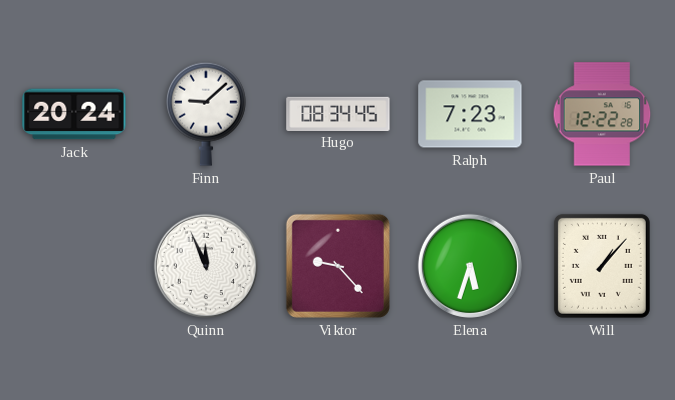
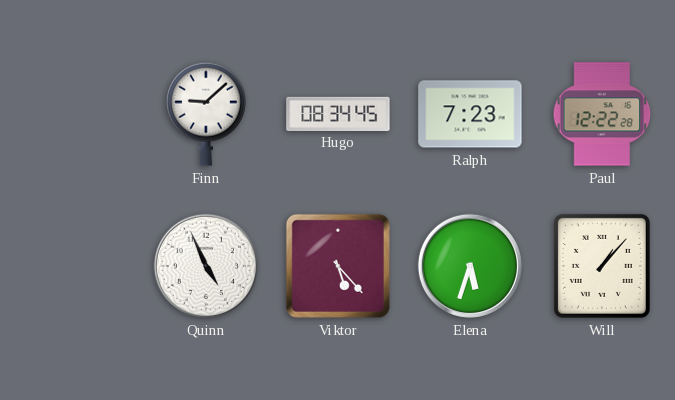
Jack: 20:24 -> none
Quinn: 11:56 -> 4:56
Viktor: 9:23 -> 5:23
